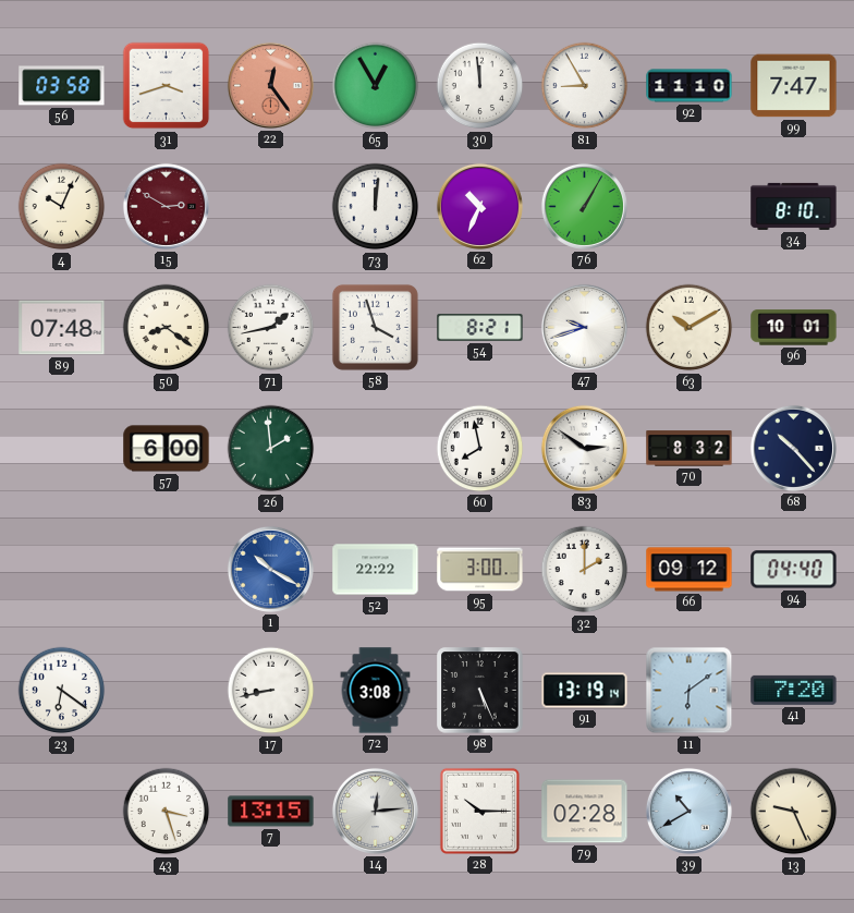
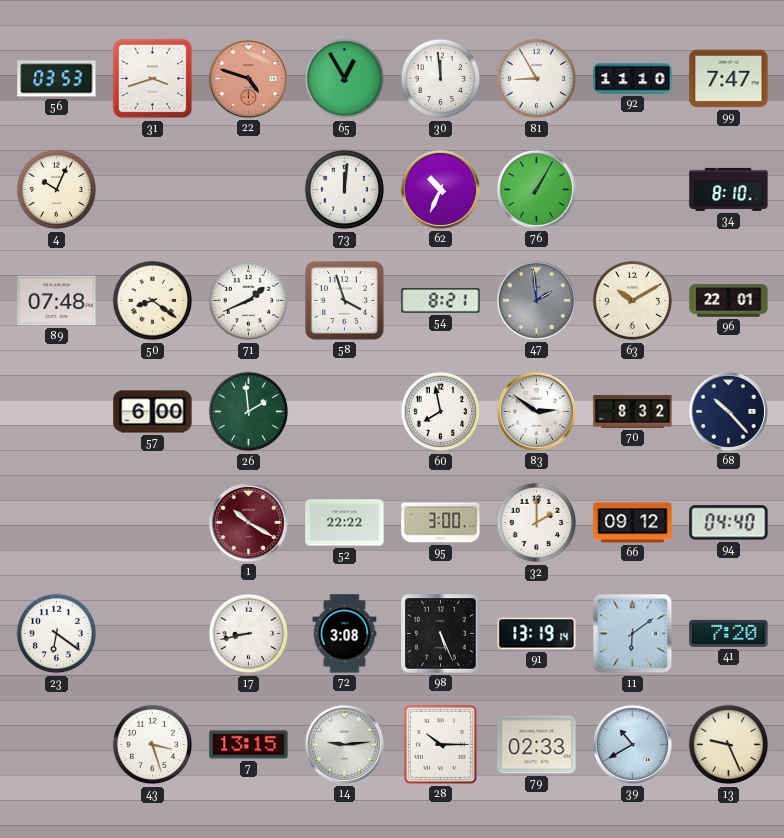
56: 03:58 -> 03:53
22: 12:24 -> 4:48
15: 2:50 -> none
71: 1:43 -> 1:41
47: 9:42 -> 1:59
47 dial: white -> grey
96: 10:01 -> 22:01
1 dial: blue -> burgundy
14: 12:14 -> 9:14
79: 02:28 -> 02:33
